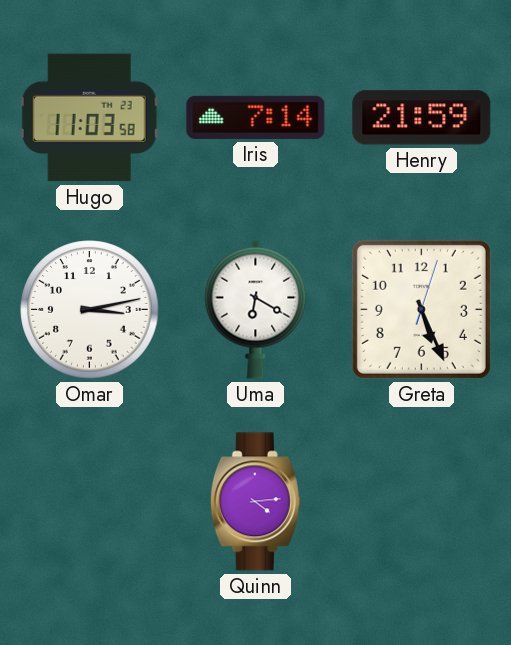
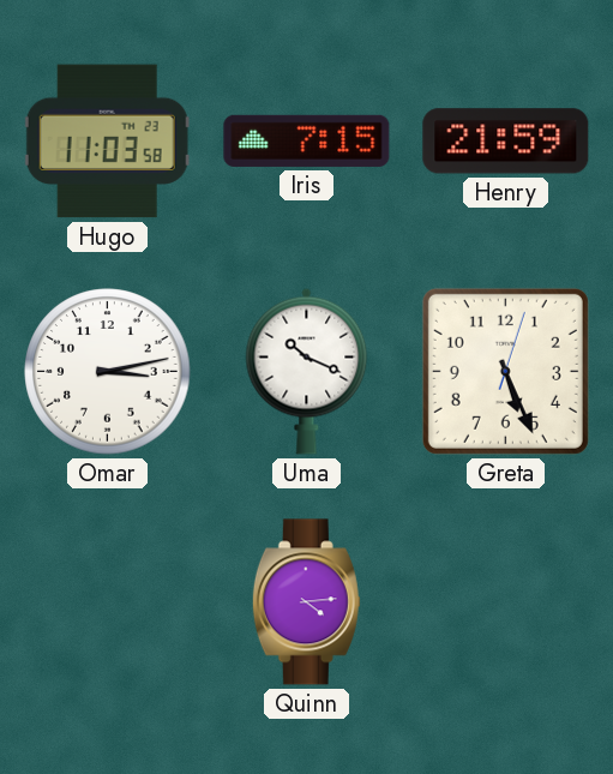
Iris: 7:14 -> 7:15
Uma: 6:20 -> 10:19
